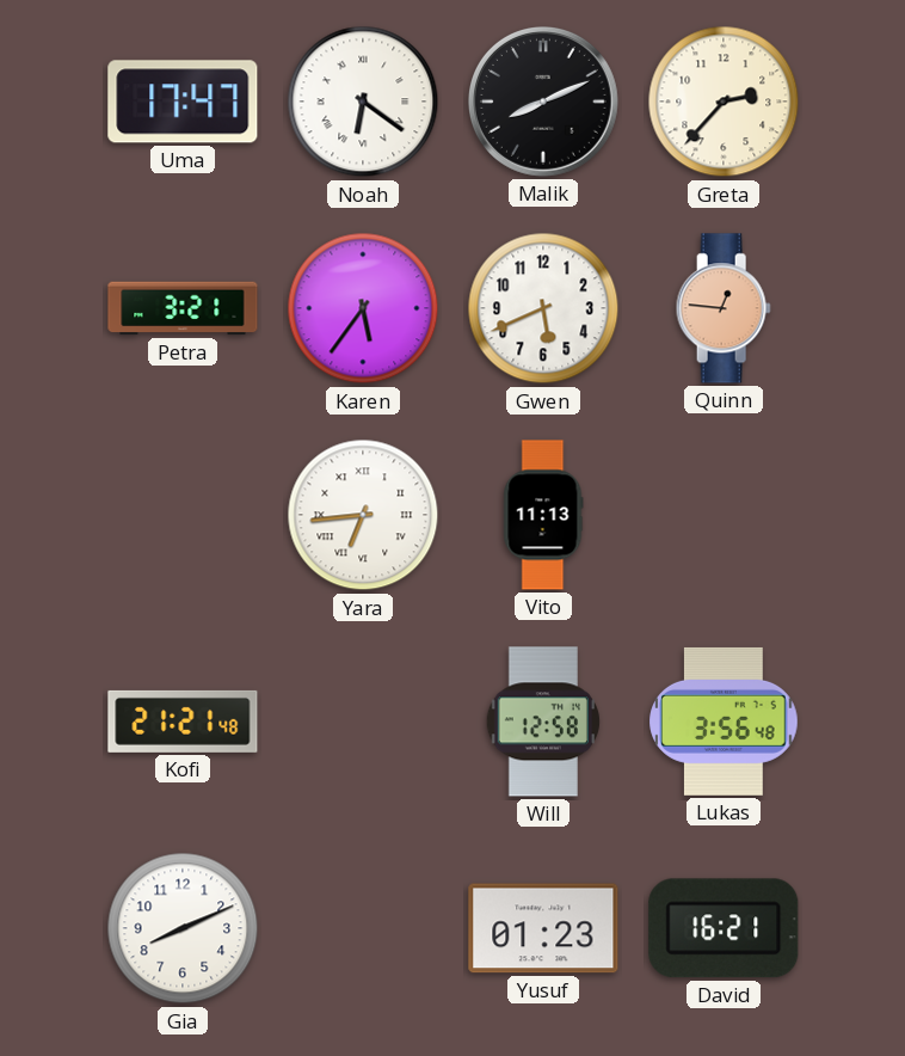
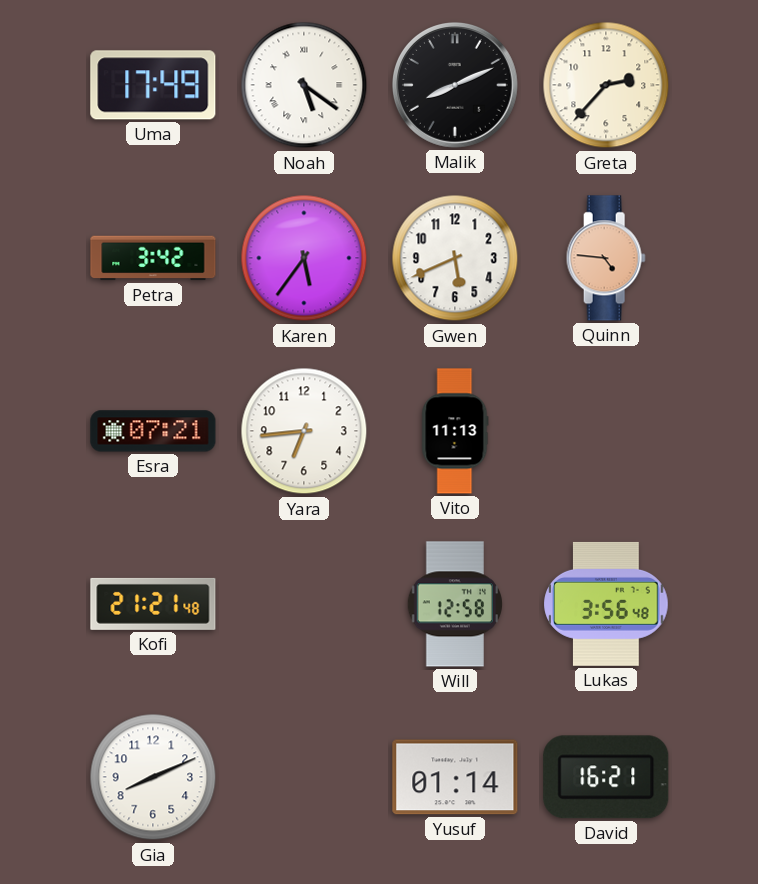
Uma: 17:47 -> 17:49
Noah: 6:21 -> 5:21
Petra: 3:21 -> 3:42
Quinn: 12:46 -> 4:46
Esra: none -> 07:21
Yara numerals: Roman -> Arabic
Yusuf: 01:23 -> 01:14
